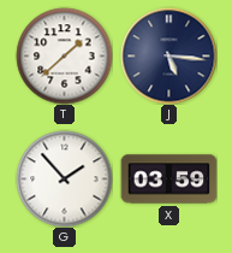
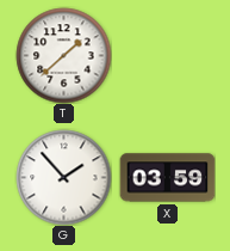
J: 5:16 -> none
